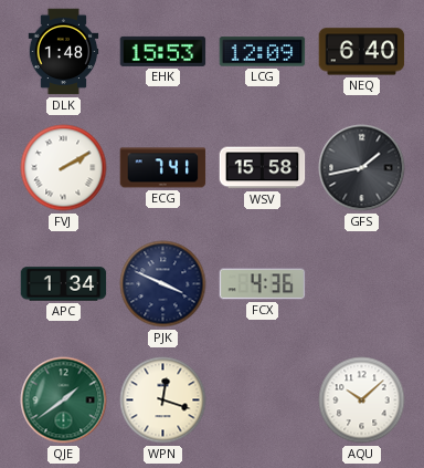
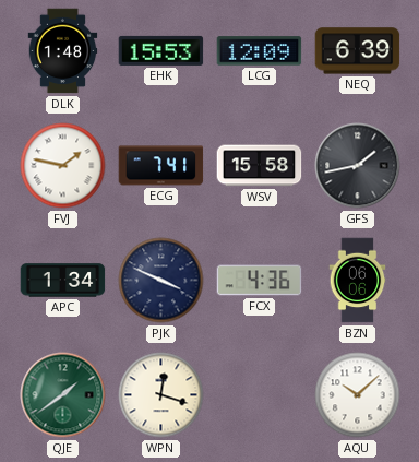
NEQ: 6:40 -> 6:39
FVJ: 2:10 -> 1:47
BZN: none -> 06:06
